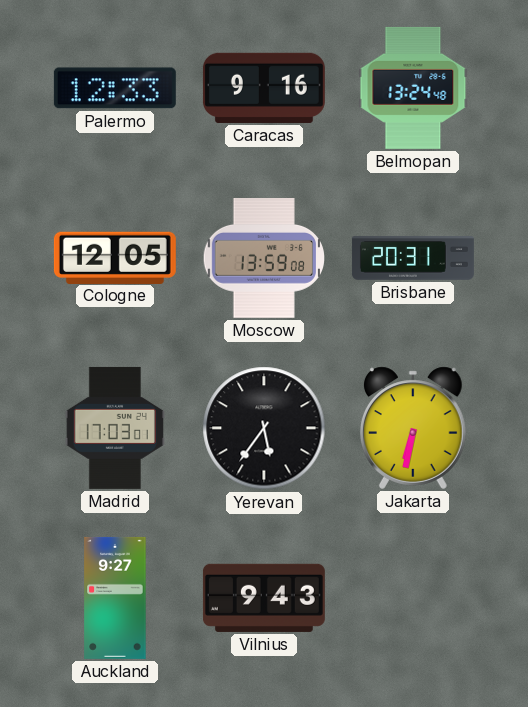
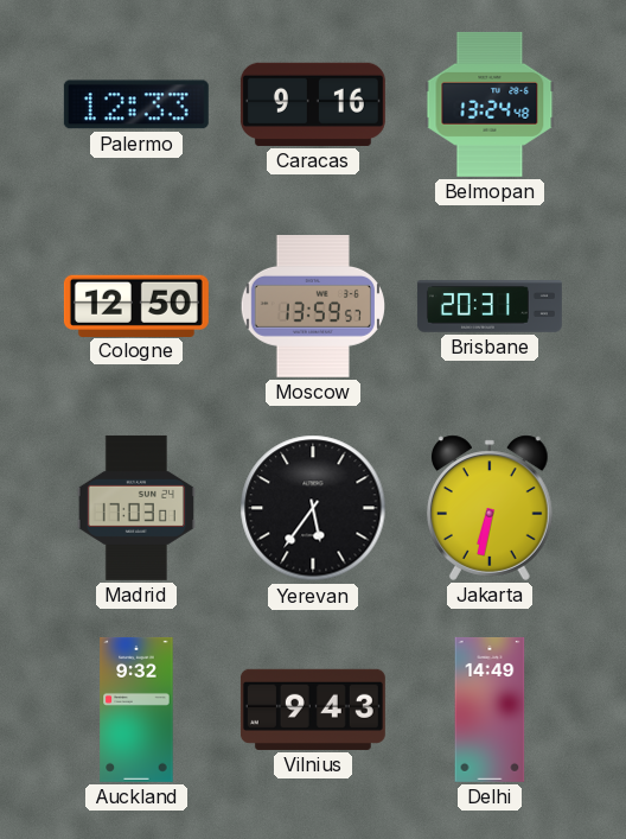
Cologne: 12:05 -> 12:50
Moscow: 13:59:08 -> 13:59:57
Auckland: 9:27 -> 9:32
Delhi: none -> 14:49
